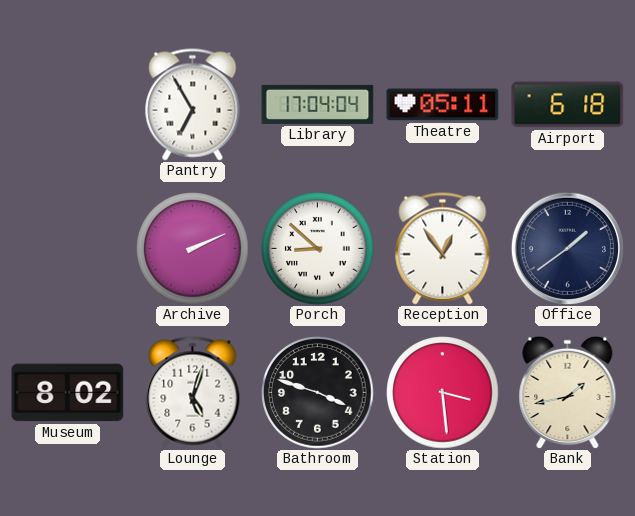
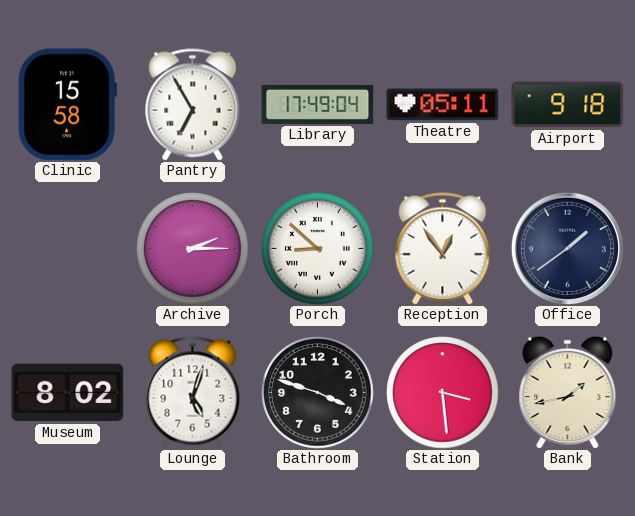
Clinic: none -> 15:58
Library: 17:04 -> 17:49
Airport: 6:18 -> 9:18
Archive: 2:11 -> 2:15
